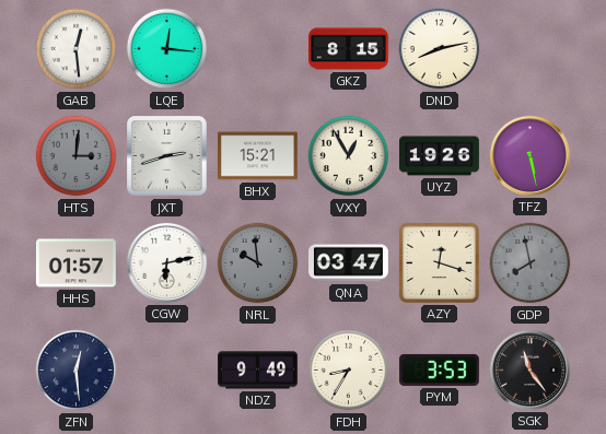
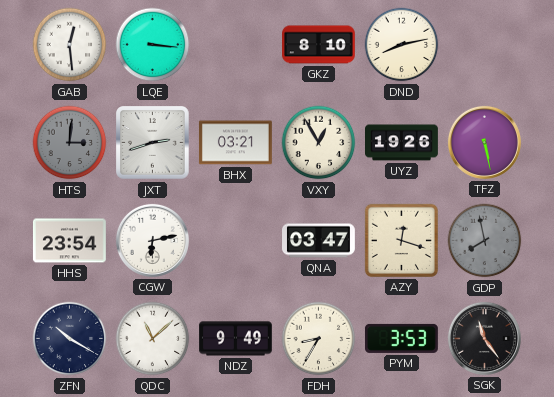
LQE: 12:16 -> 3:16
GKZ: 8:15 -> 8:10
BHX: 15:21 -> 03:21
HHS: 01:57 -> 23:54
NRL: 9:59 -> none
ZFN: 12:29 -> 10:20
QDC: none -> 11:08
